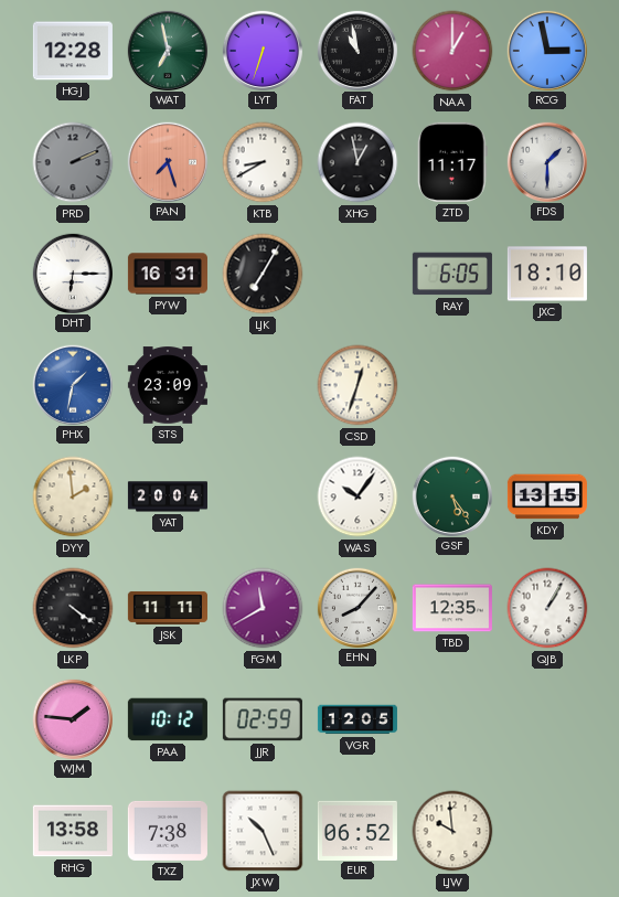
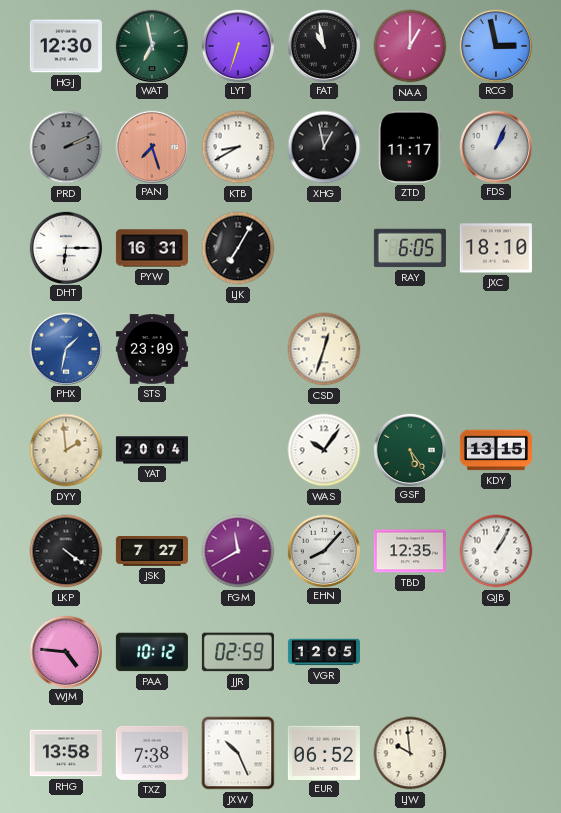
HGJ: 12:28 -> 12:30
FDS: 1:30 -> 1:04
JSK: 11:11 -> 7:27
WJM: 1:46 -> 4:46
